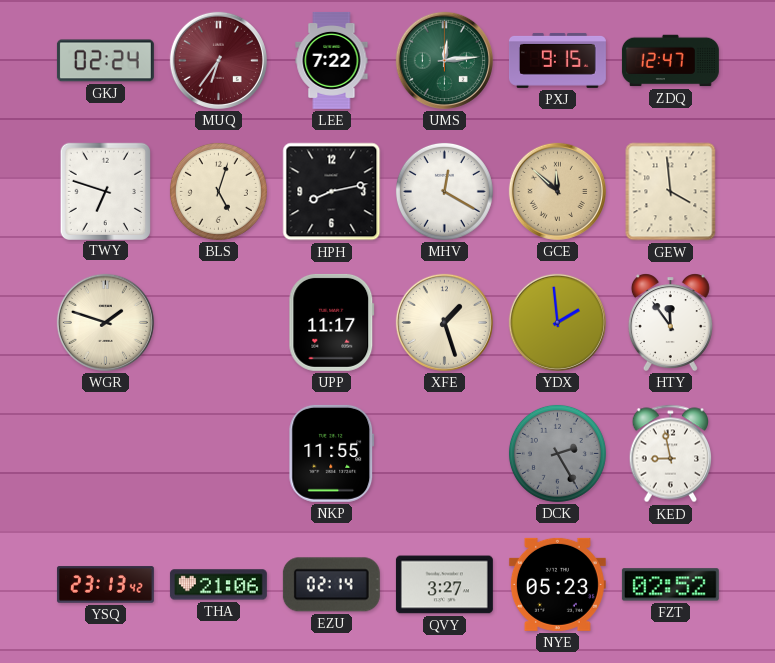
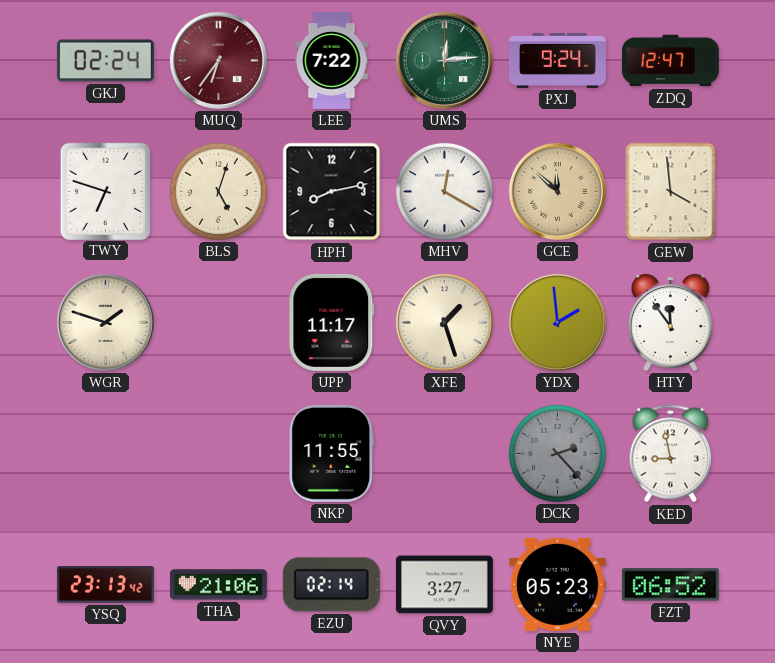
PXJ: 9:15 -> 9:24
DCK: 2:25 -> 2:23
FZT: 02:52 -> 06:52
